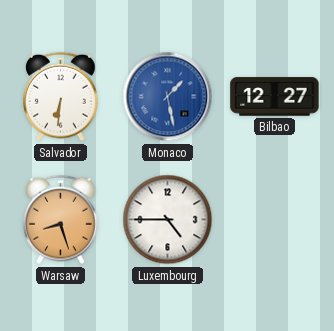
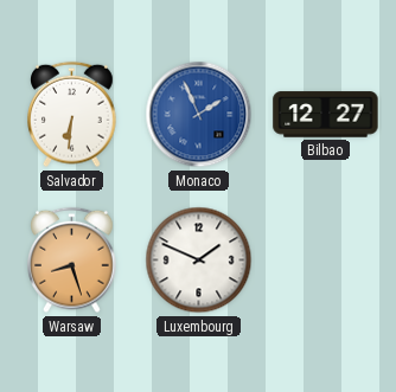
Monaco: 1:28 -> 1:56
Luxembourg: 4:45 -> 1:49
